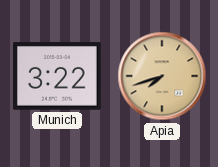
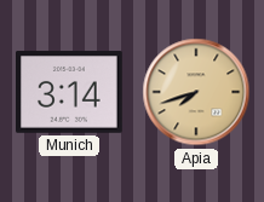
Munich: 3:22 -> 3:14
